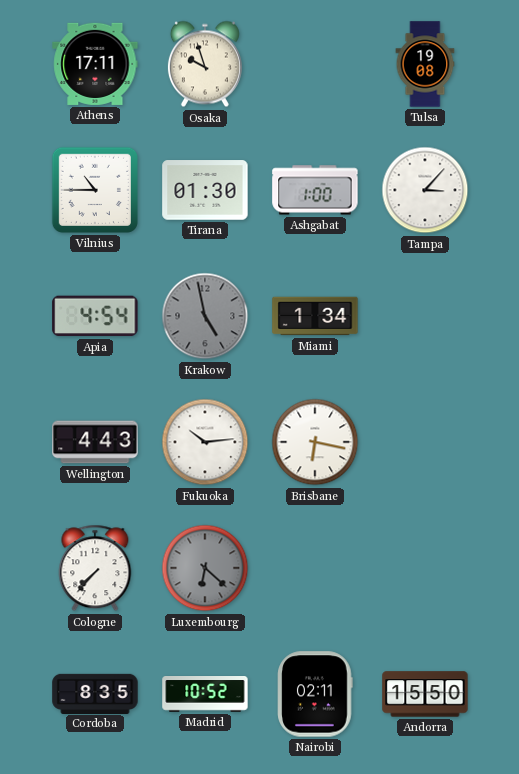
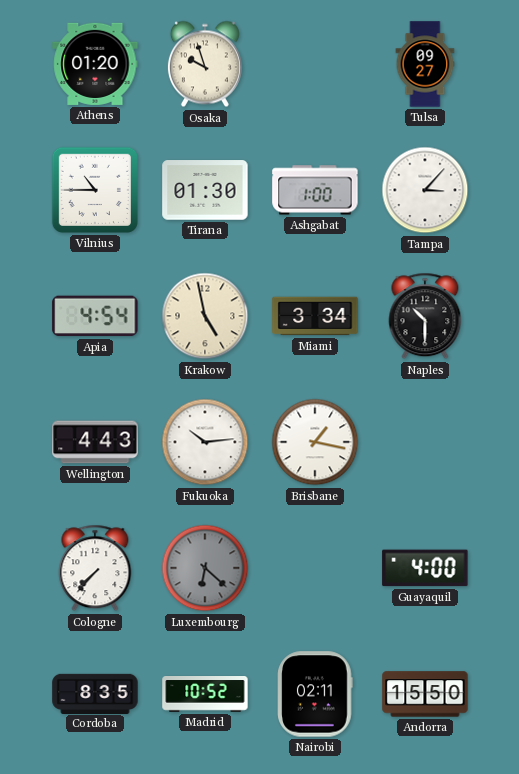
Athens: 17:11 -> 01:20
Tulsa: 19:08 -> 09:27
Krakow dial: grey -> cream
Miami: 1:34 -> 3:34
Naples: none -> 10:30
Brisbane: 6:17 -> 1:17
Guayaquil: none -> 4:00
